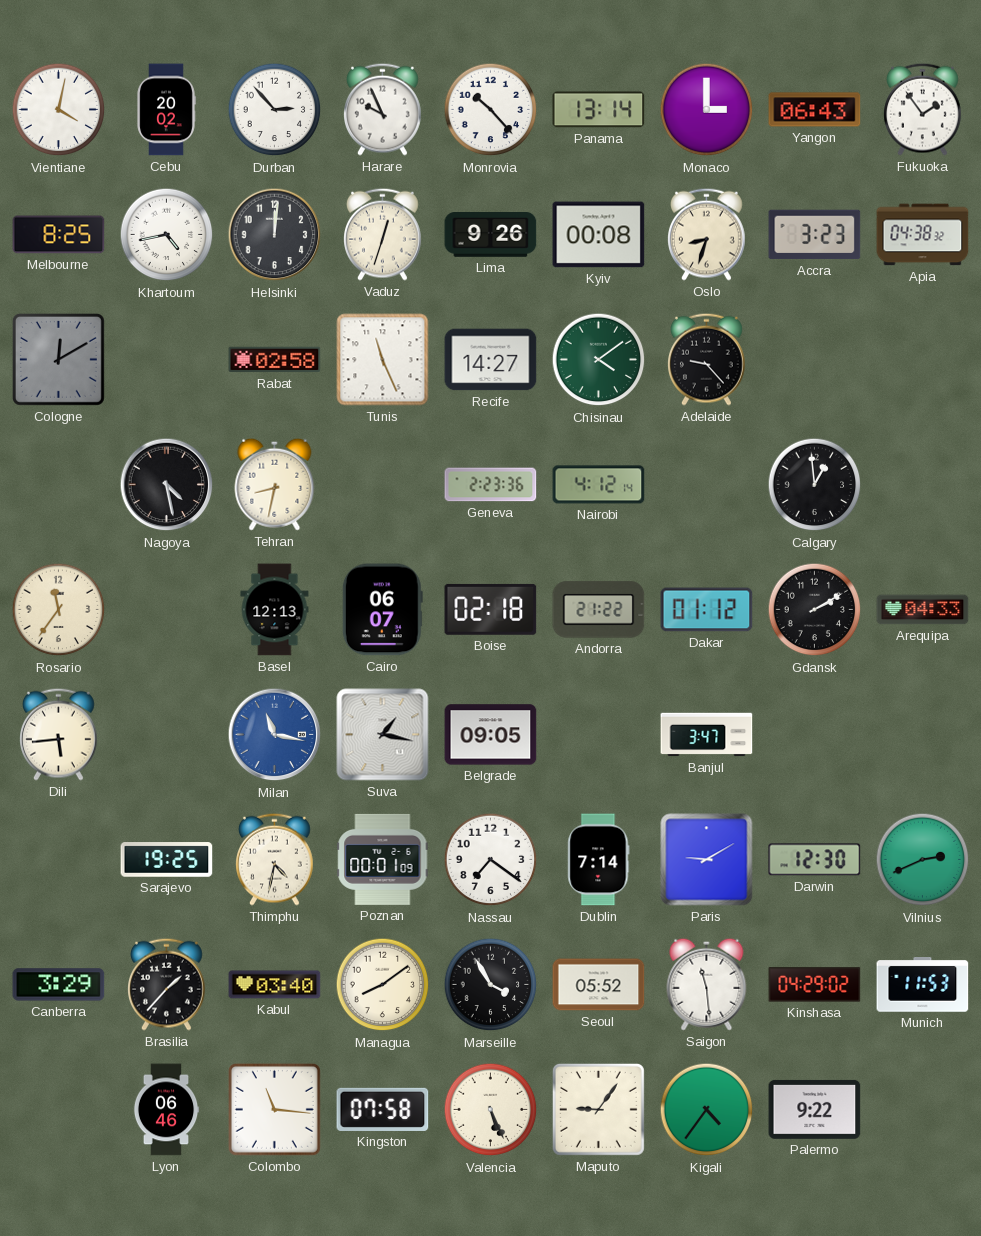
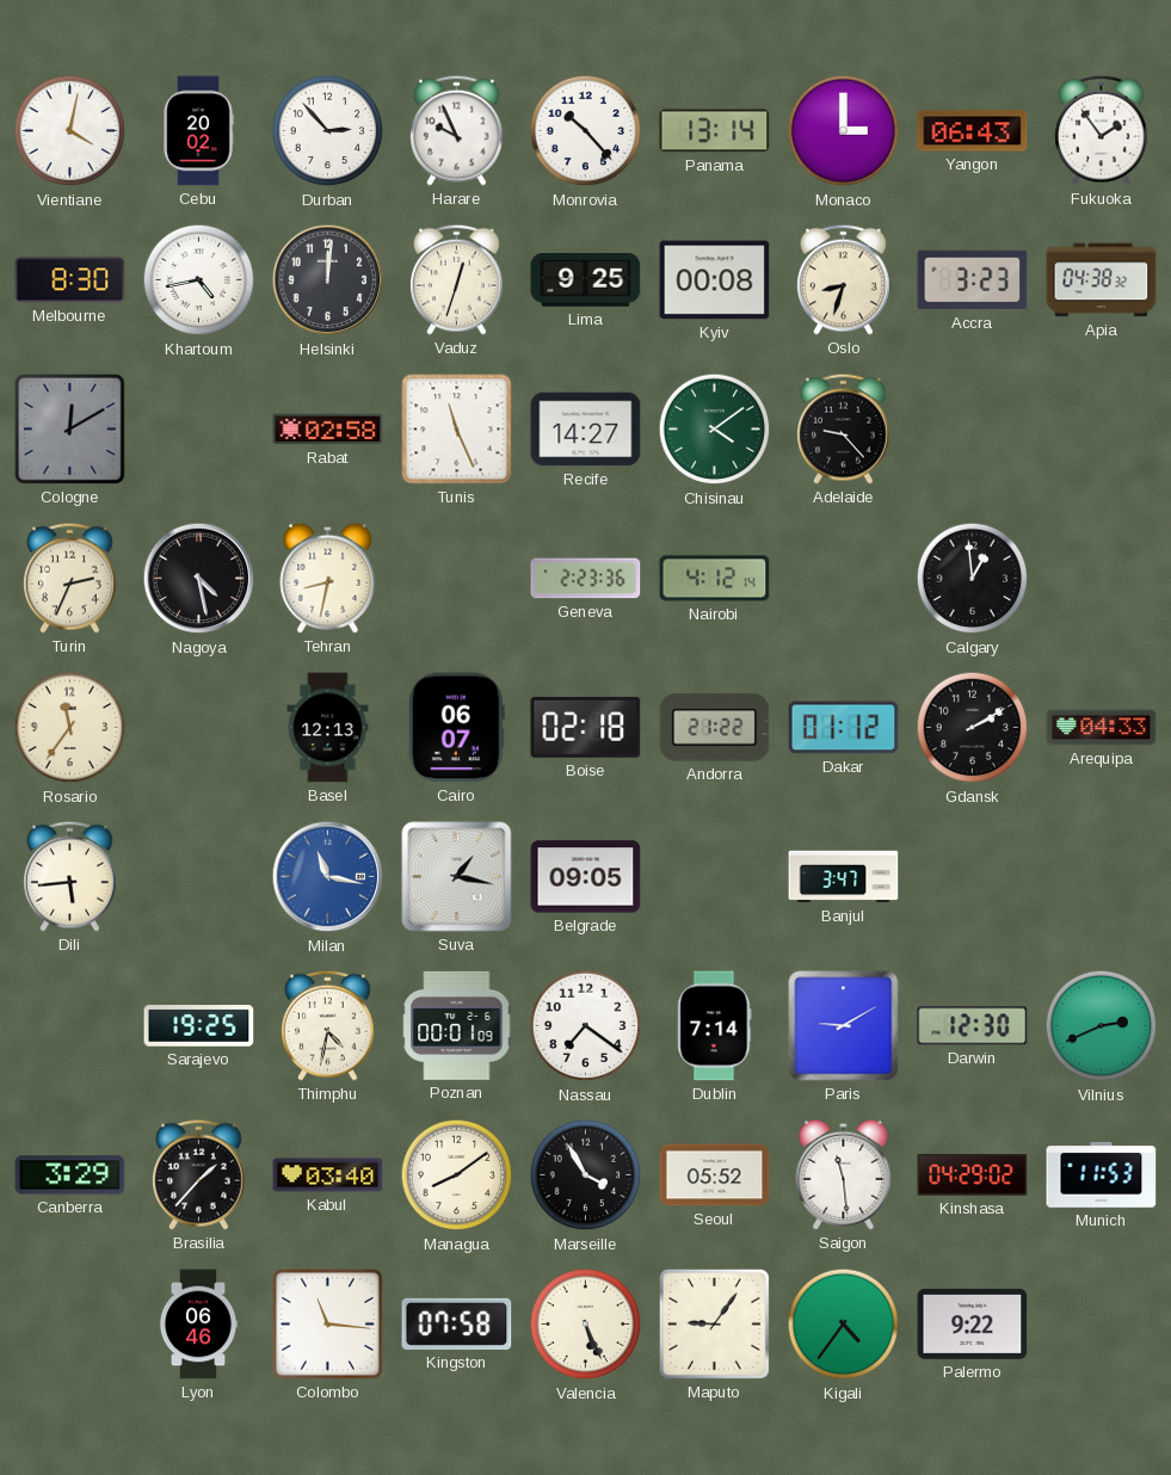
Melbourne: 8:25 -> 8:30
Lima: 9:26 -> 9:25
Turin: none -> 2:34
